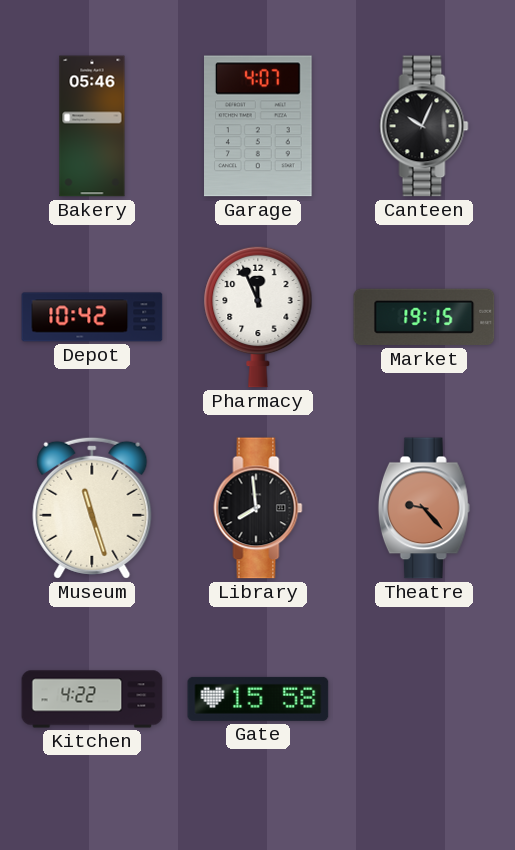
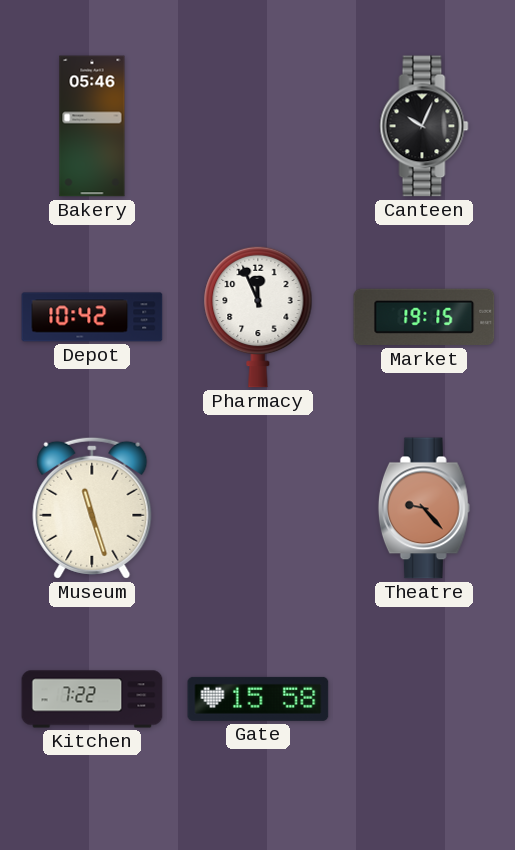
Garage: 4:07 -> none
Library: 7:59 -> none
Kitchen: 4:22 -> 7:22
